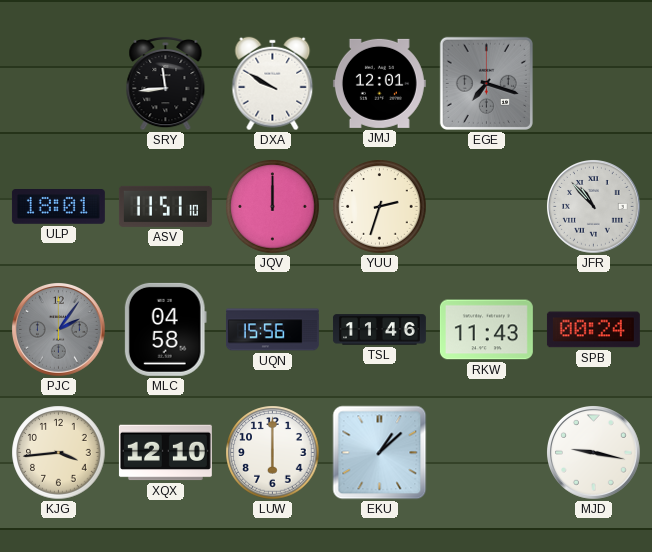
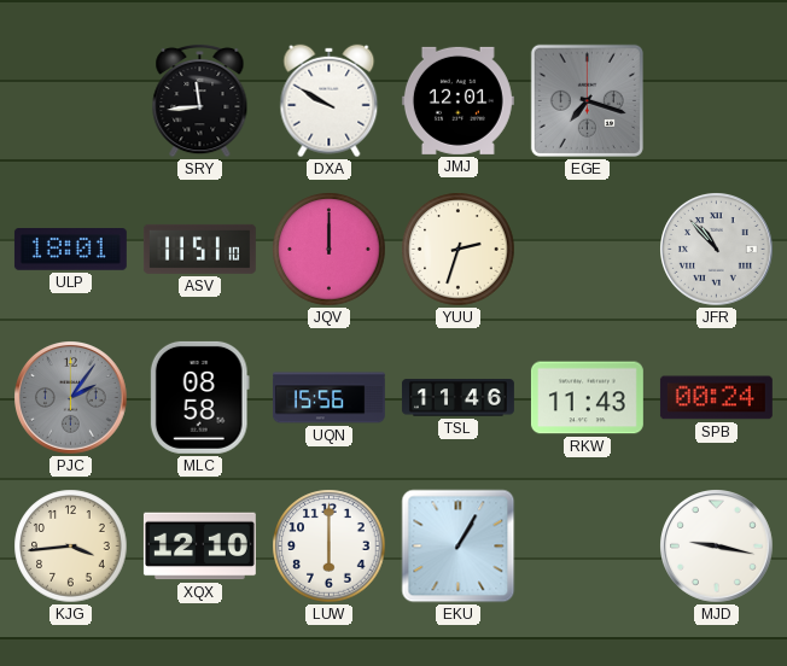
MLC: 04:58 -> 08:58
EKU: 1:08 -> 1:05
